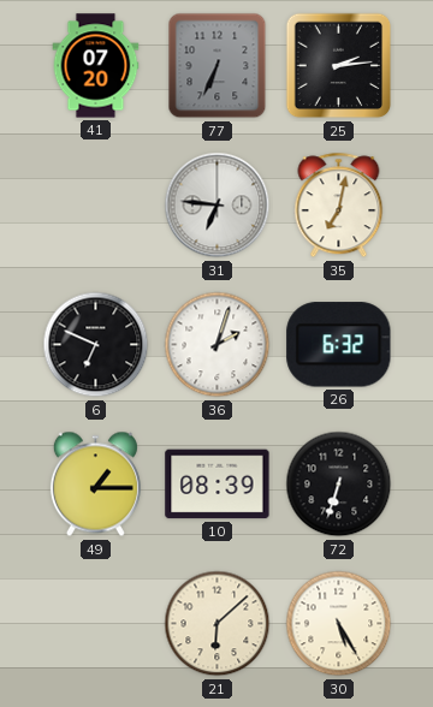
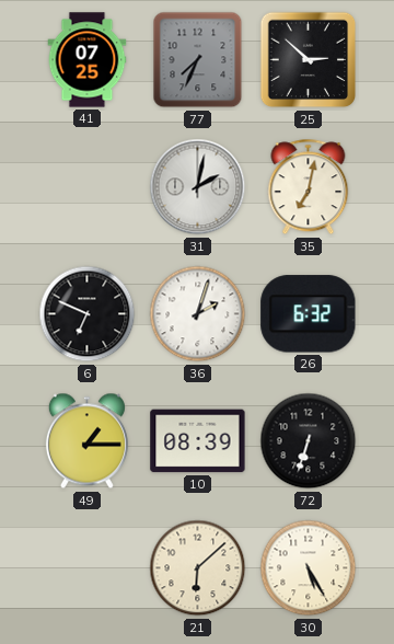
41: 07:20 -> 07:25
77: 6:34 -> 7:34
25: 2:14 -> 2:52
31: 6:46 -> 2:02
